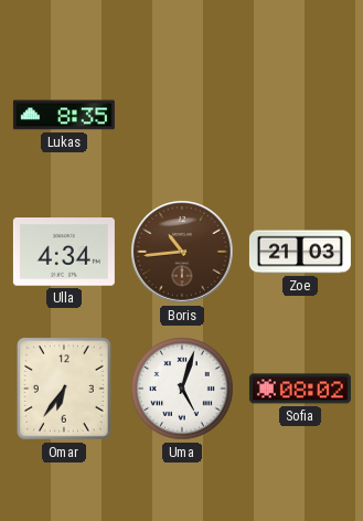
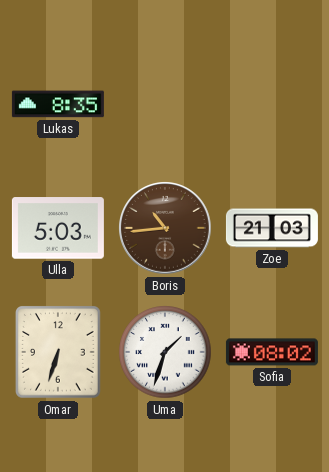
Ulla: 4:34 -> 5:03
Omar: 6:36 -> 6:33
Uma: 5:03 -> 1:33
